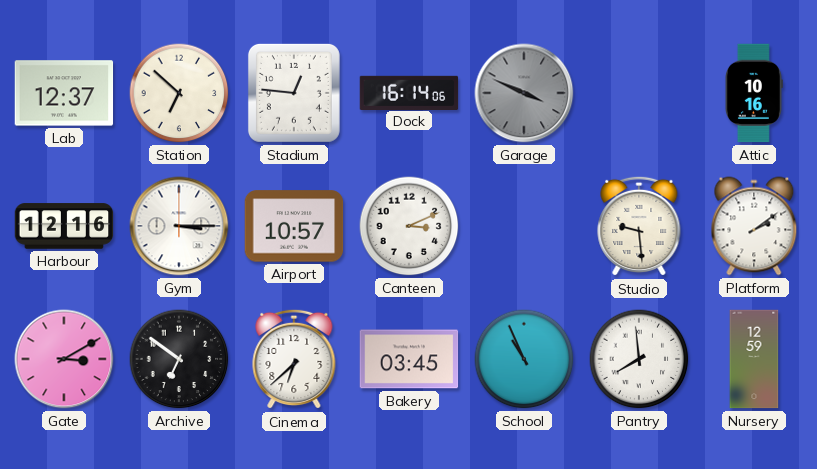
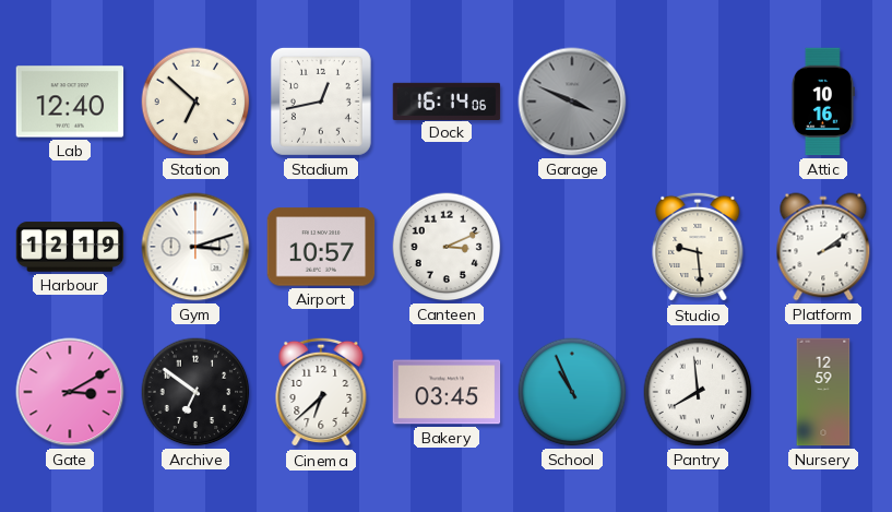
Lab: 12:37 -> 12:40
Stadium: 12:46 -> 12:43
Harbour: 12:16 -> 12:19
Gym: 3:15 -> 3:12
